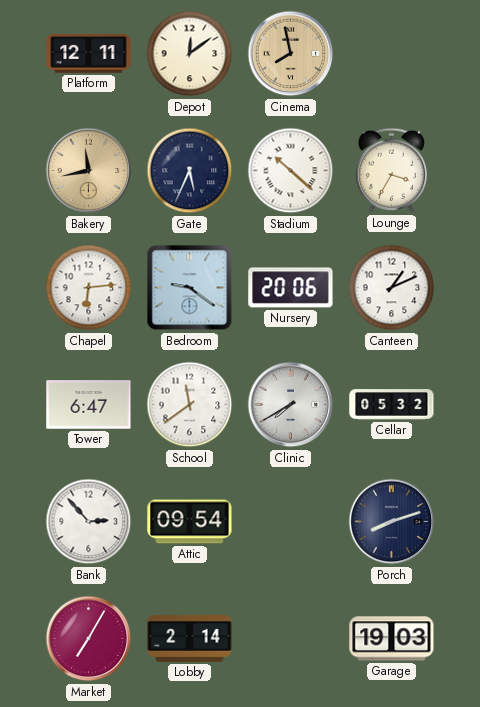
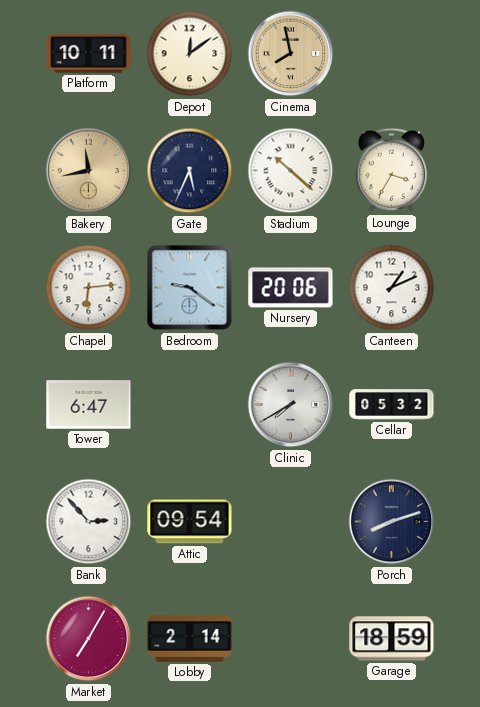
Platform: 12:11 -> 10:11
School: 11:39 -> none
Garage: 19:03 -> 18:59
